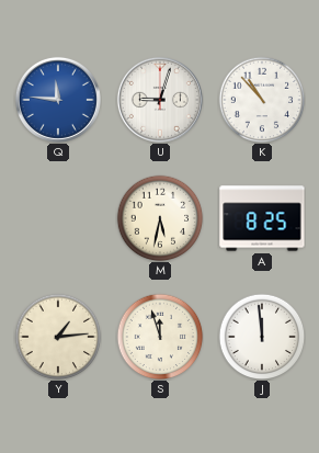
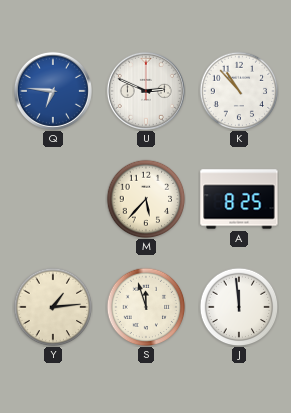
Q: 11:46 -> 6:46
U: 9:03 -> 2:49
M: 5:32 -> 5:37
